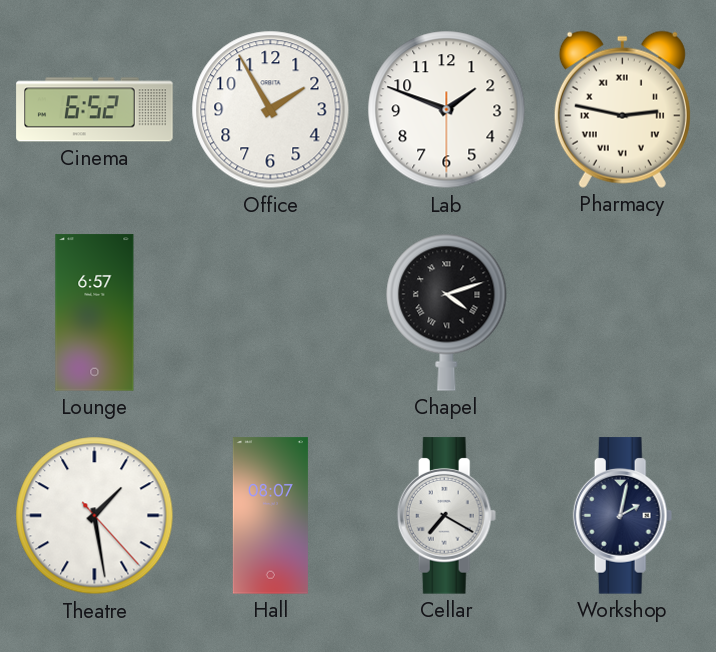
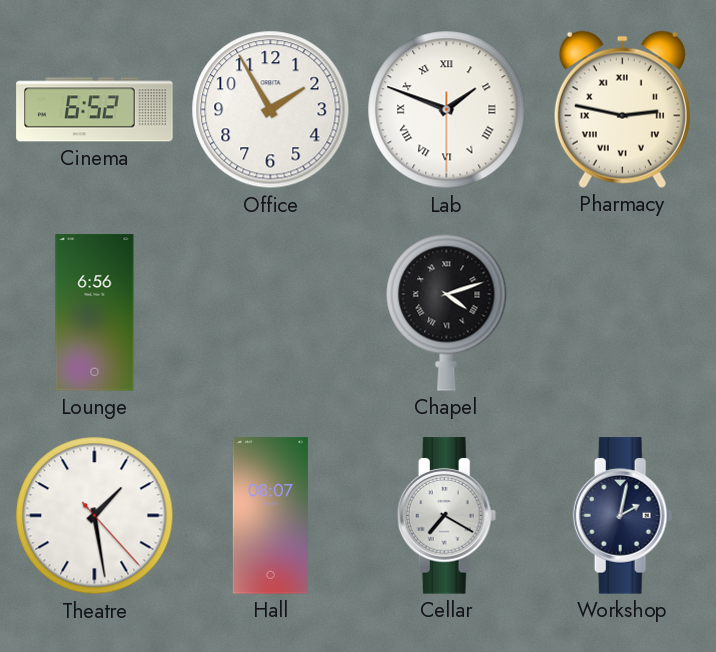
Lab numerals: Arabic -> Roman
Lounge: 6:57 -> 6:56
